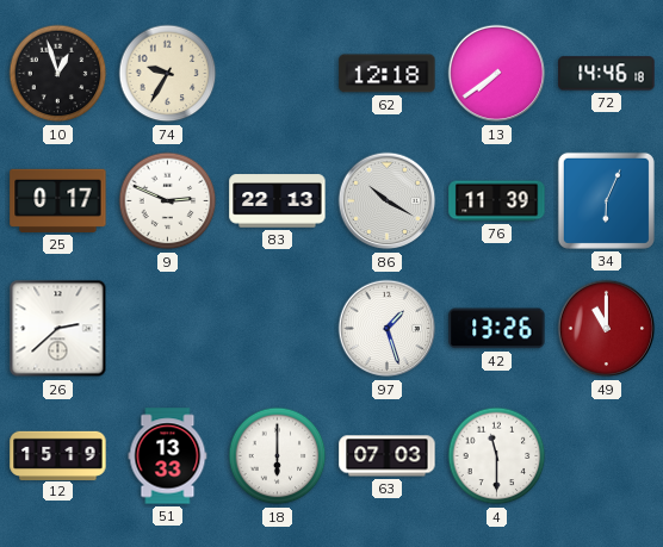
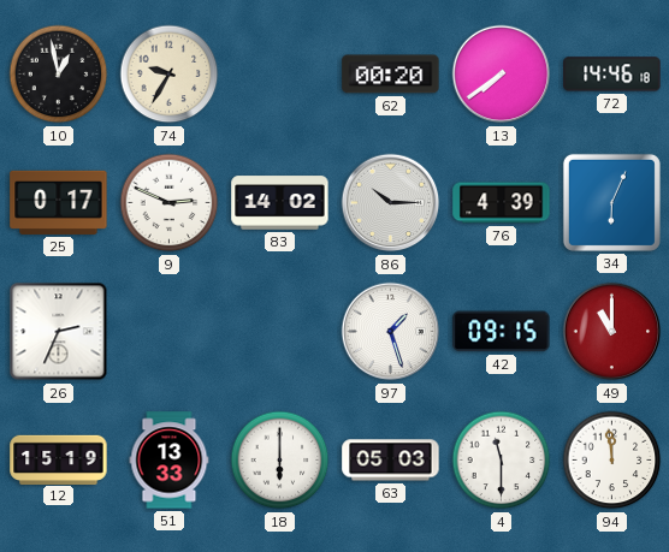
10: 12:57 -> 12:58
62: 12:18 -> 00:20
83: 22:13 -> 14:02
86: 10:20 -> 10:15
76: 11:39 -> 4:39
26: 2:38 -> 2:34
42: 13:26 -> 09:15
63: 07:03 -> 05:03
94: none -> 11:59
